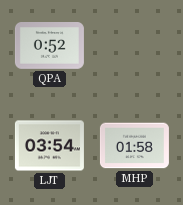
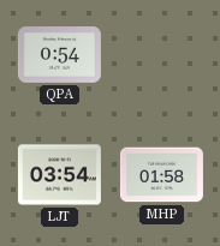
QPA: 0:52 -> 0:54
